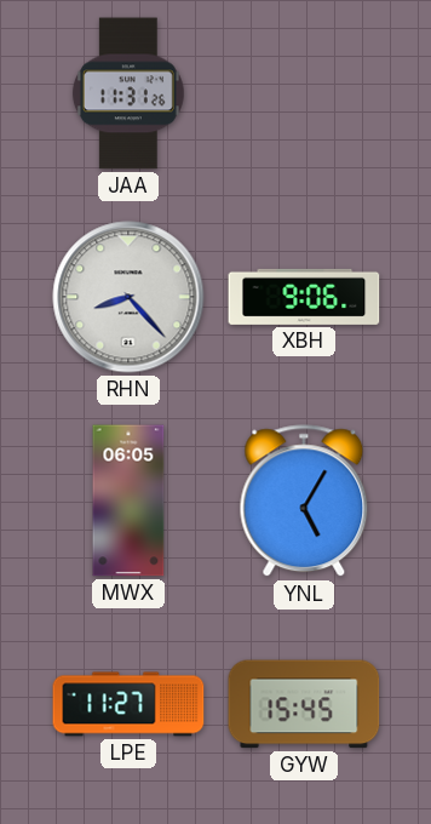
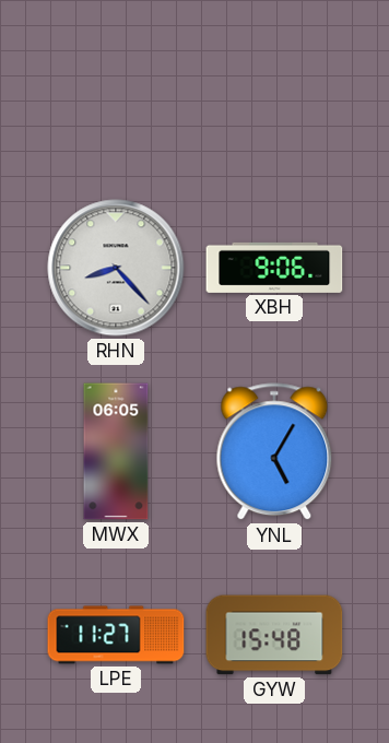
JAA: 11:31 -> none
GYW: 15:45 -> 15:48
